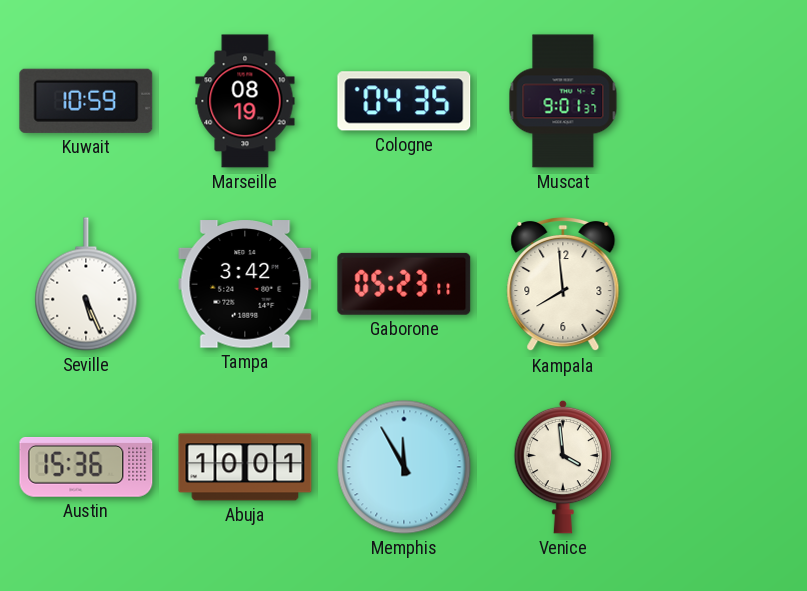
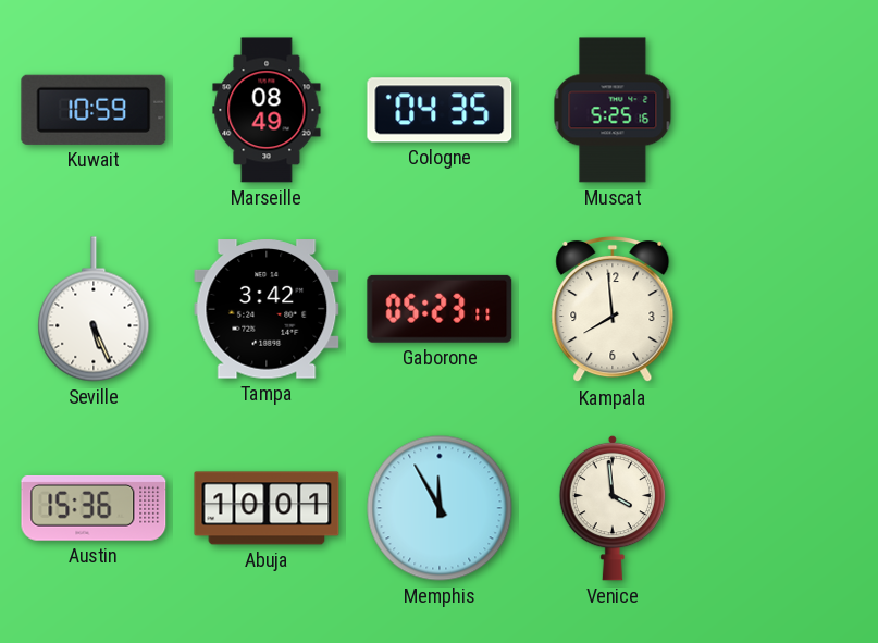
Marseille: 08:19 -> 08:49
Muscat: 9:01 -> 5:25
